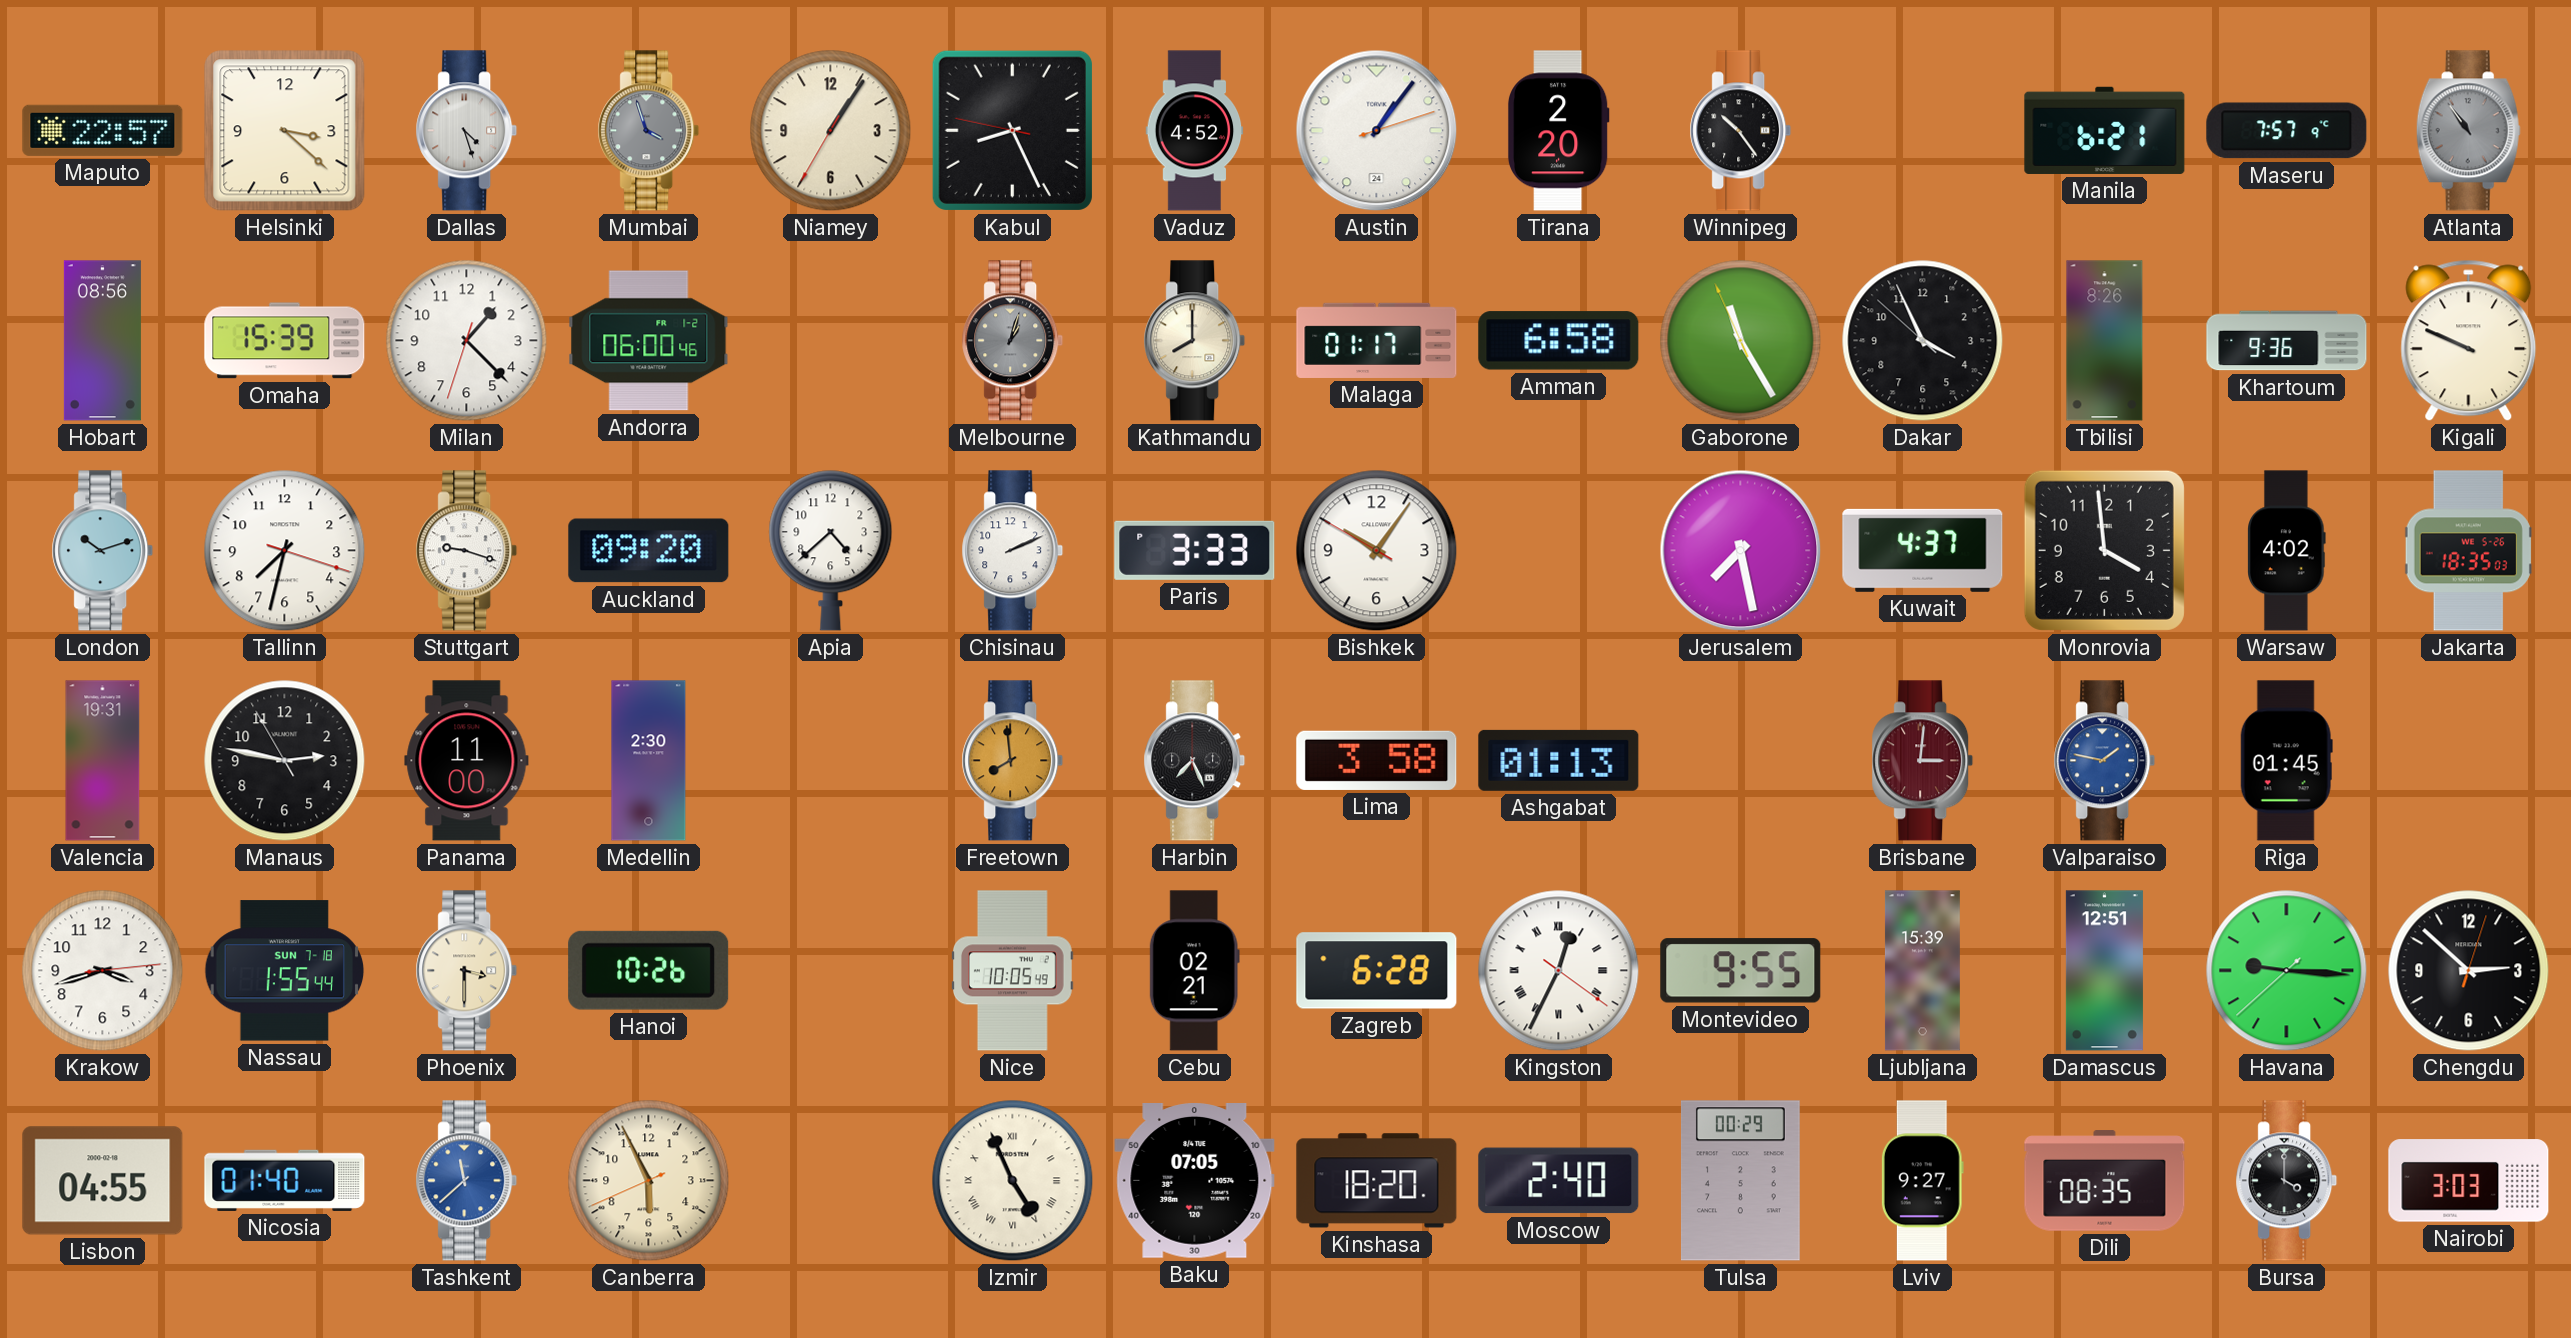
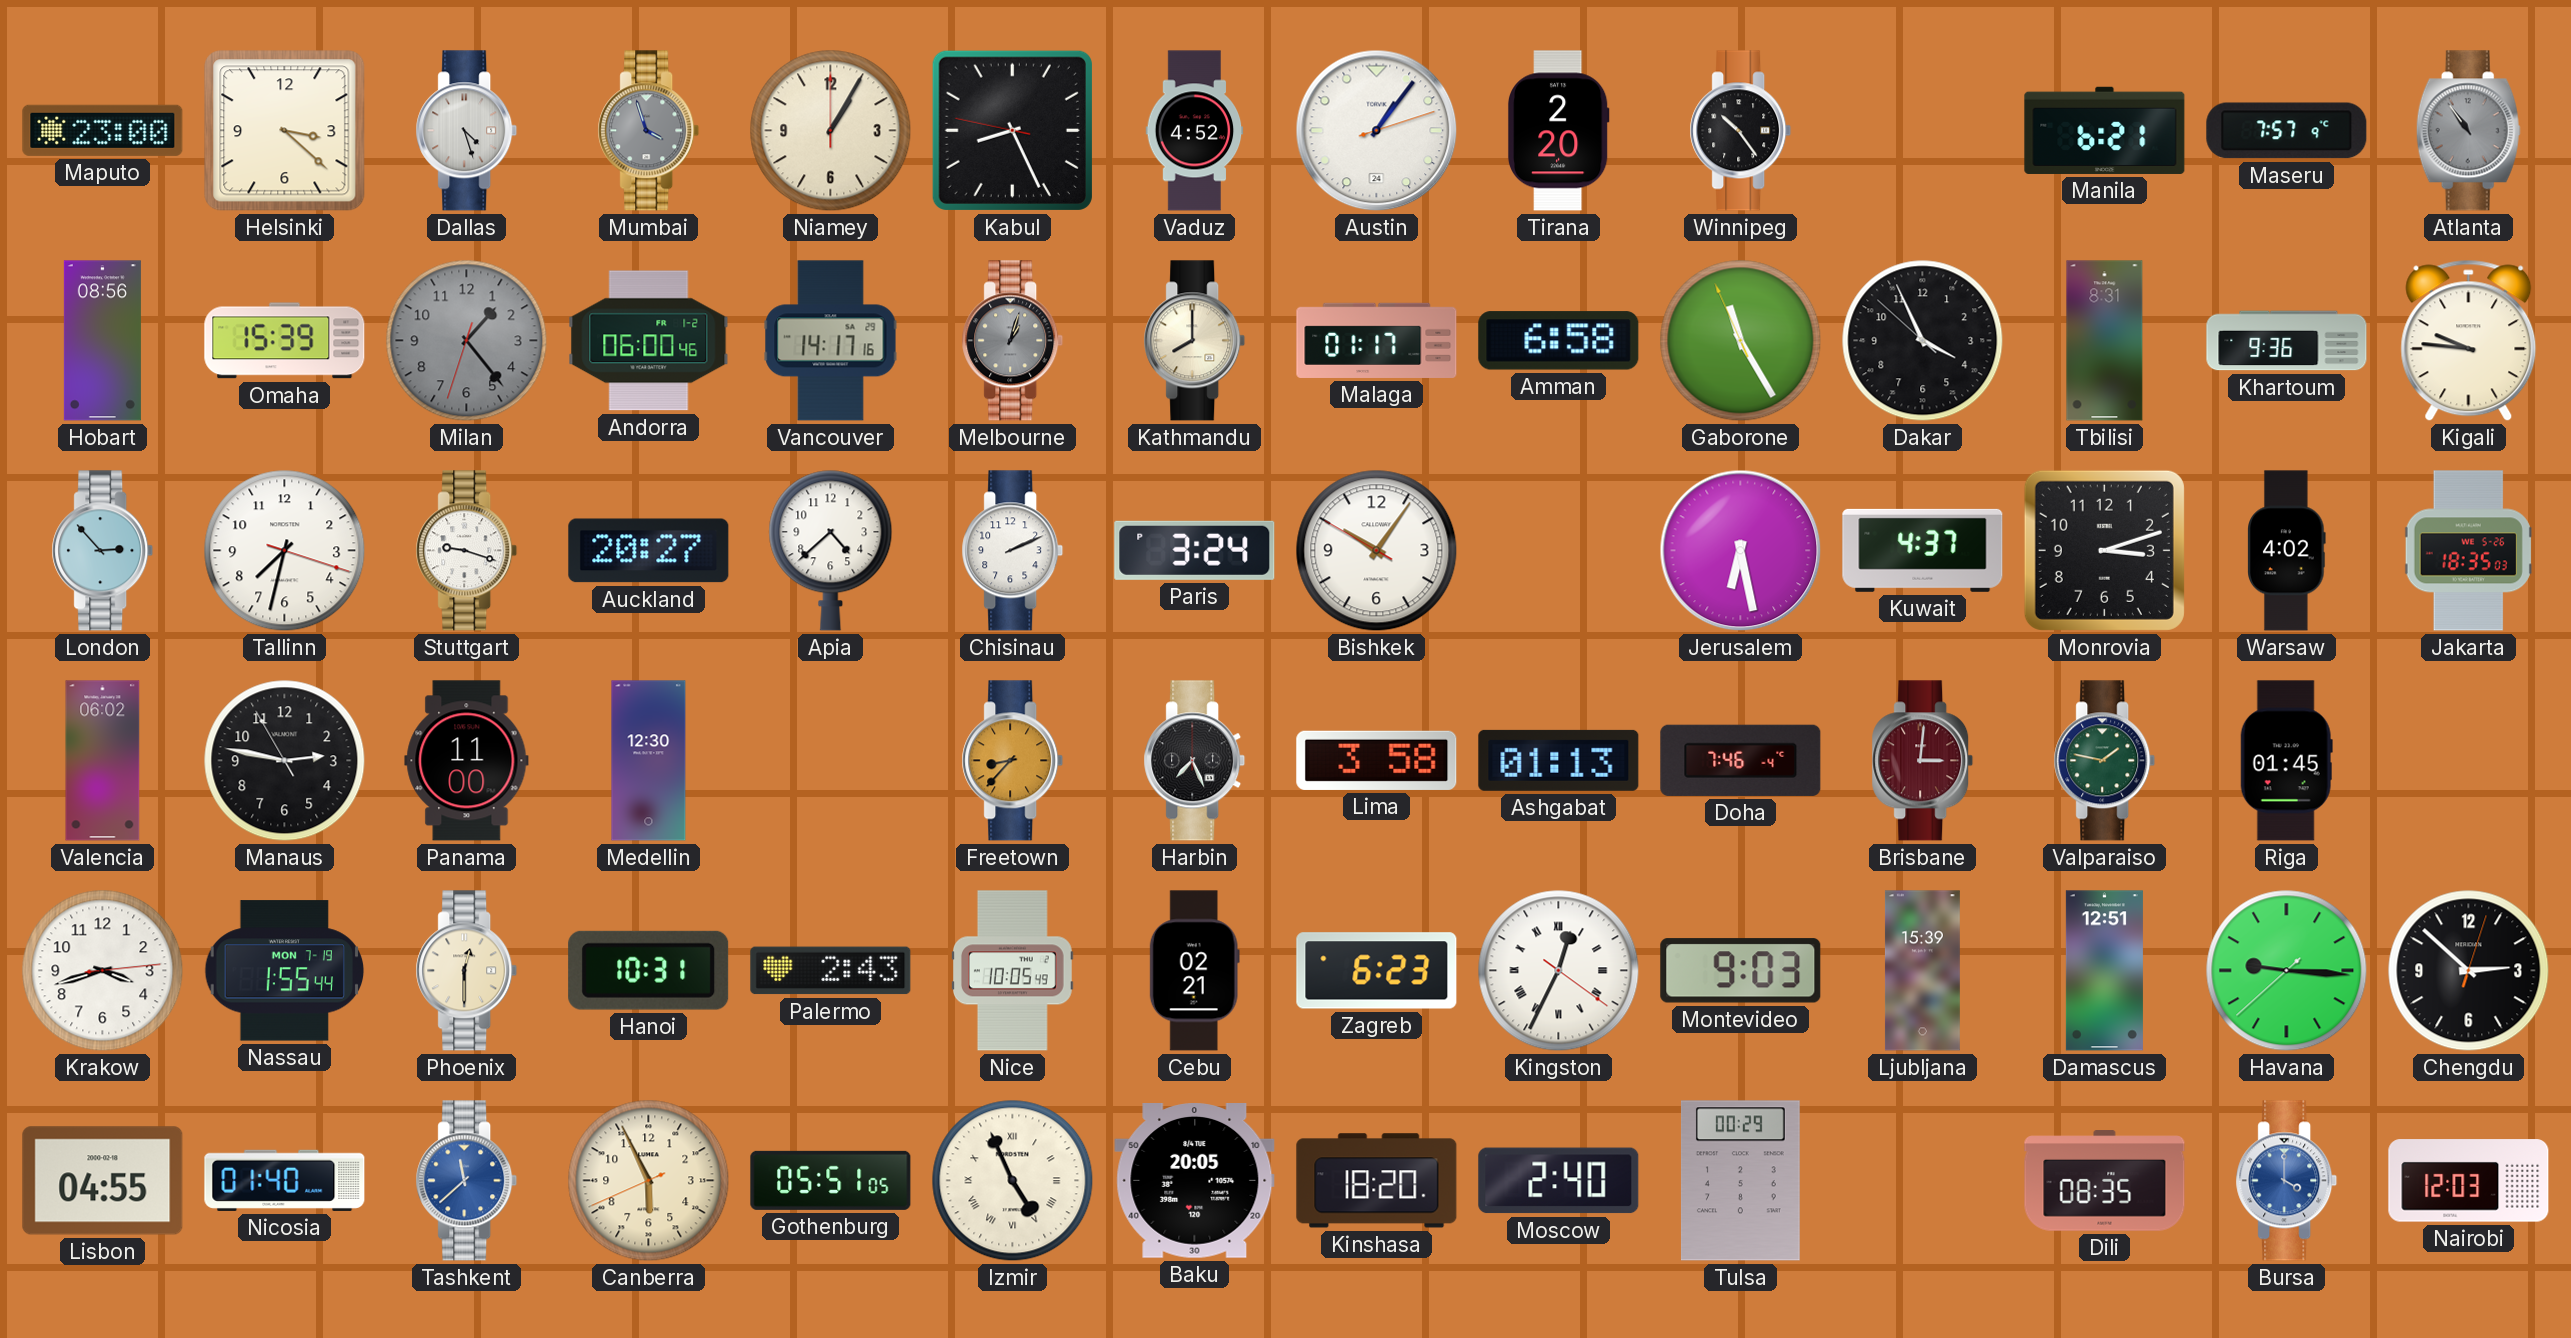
Maputo: 22:57 -> 23:00
Niamey: 1:05:35 -> 1:05:00
Milan: 1:22 -> 1:23
Milan dial: white -> grey
Vancouver: none -> 14:17
Tbilisi: 8:26 -> 8:31
Kigali: 9:49 -> 9:46
London: 10:12 -> 2:53
Auckland: 09:20 -> 20:27
Paris: 3:33 -> 3:24
Jerusalem: 7:28 -> 6:28
Monrovia: 3:59 -> 3:12
Valencia: 19:31 -> 06:02
Medellin: 2:30 -> 12:30
Freetown: 7:59 -> 8:37
Doha: none -> 7:46
Valparaiso dial: blue -> green
Nassau date: SUN 7-18 -> MON 7-19
Phoenix: 3:30 -> 12:30
Hanoi: 10:26 -> 10:31
Palermo: none -> 2:43
Zagreb: 6:28 -> 6:23
Montevideo: 9:55 -> 9:03
Gothenburg: none -> 05:51
Baku: 07:05 -> 20:05
Lviv: 9:27 -> none
Bursa dial: black -> blue
Nairobi: 3:03 -> 12:03
